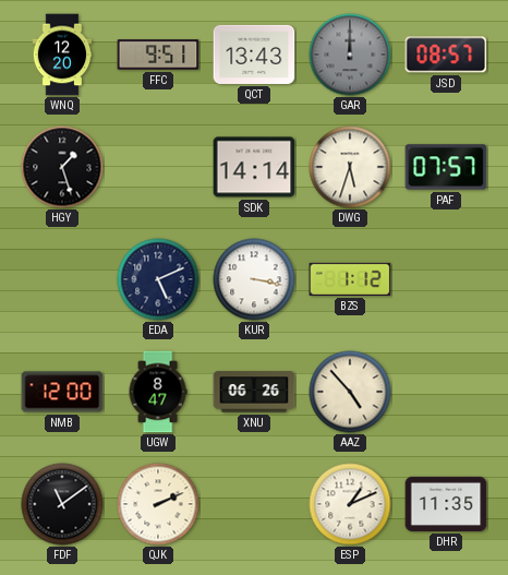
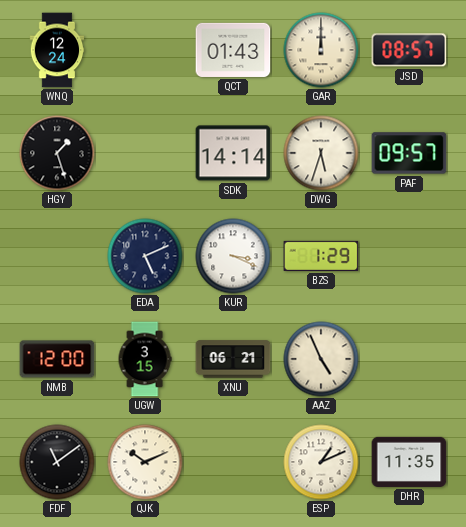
WNQ: 12:20 -> 12:24
FFC: 9:51 -> none
QCT: 13:43 -> 01:43
GAR dial: grey -> cream
PAF: 07:57 -> 09:57
KUR: 3:17 -> 3:19
BZS: 1:12 -> 1:29
UGW: 8:47 -> 3:15
XNU: 06:26 -> 06:21
AAZ: 4:53 -> 4:56
QJK: 2:11 -> 10:11
